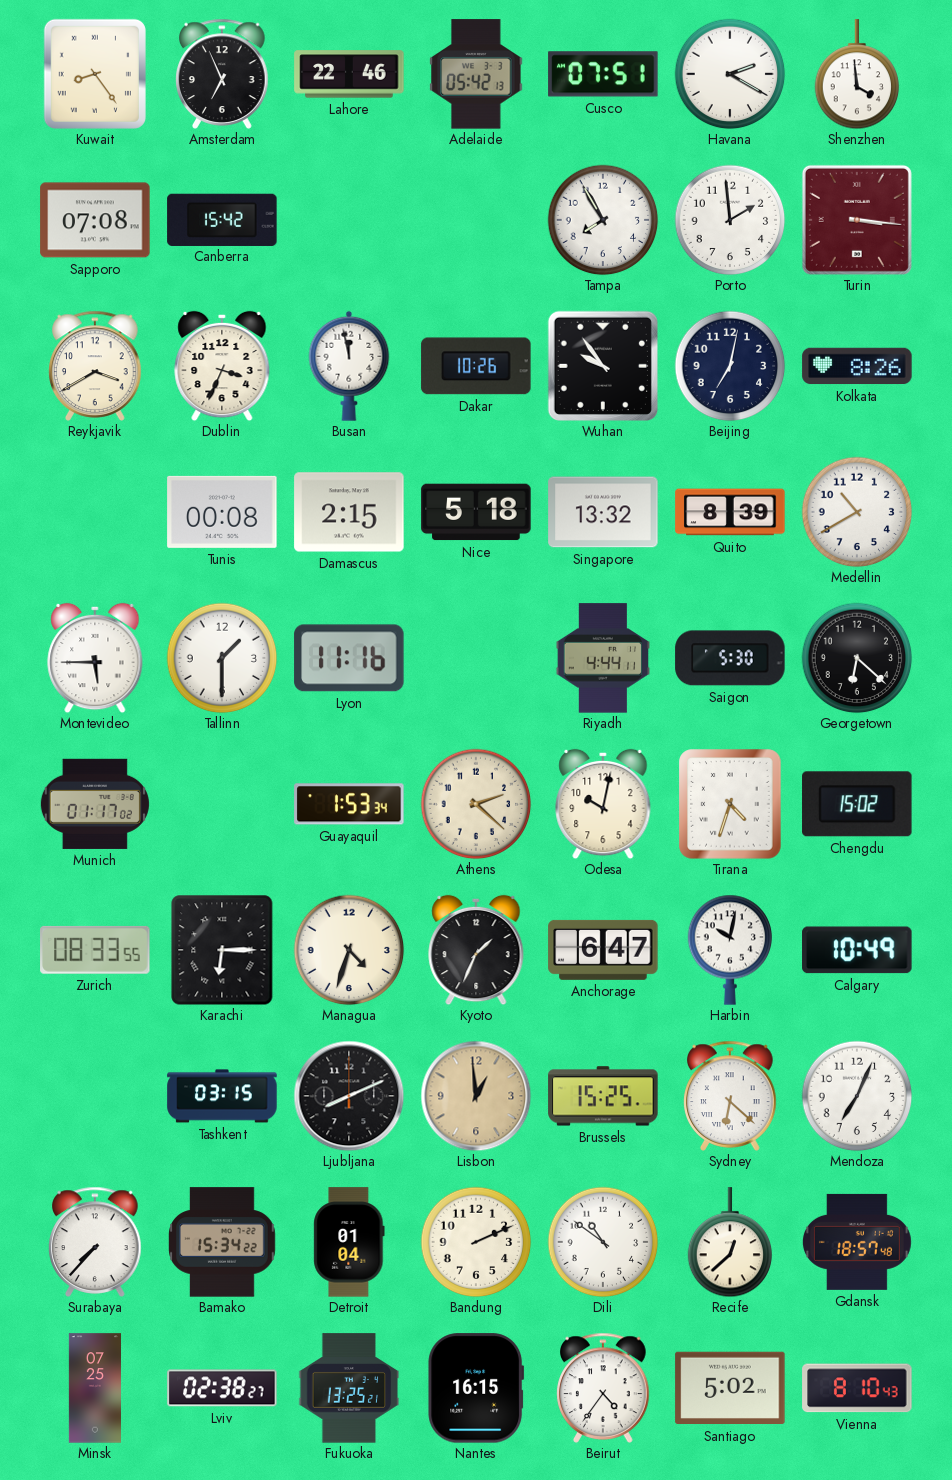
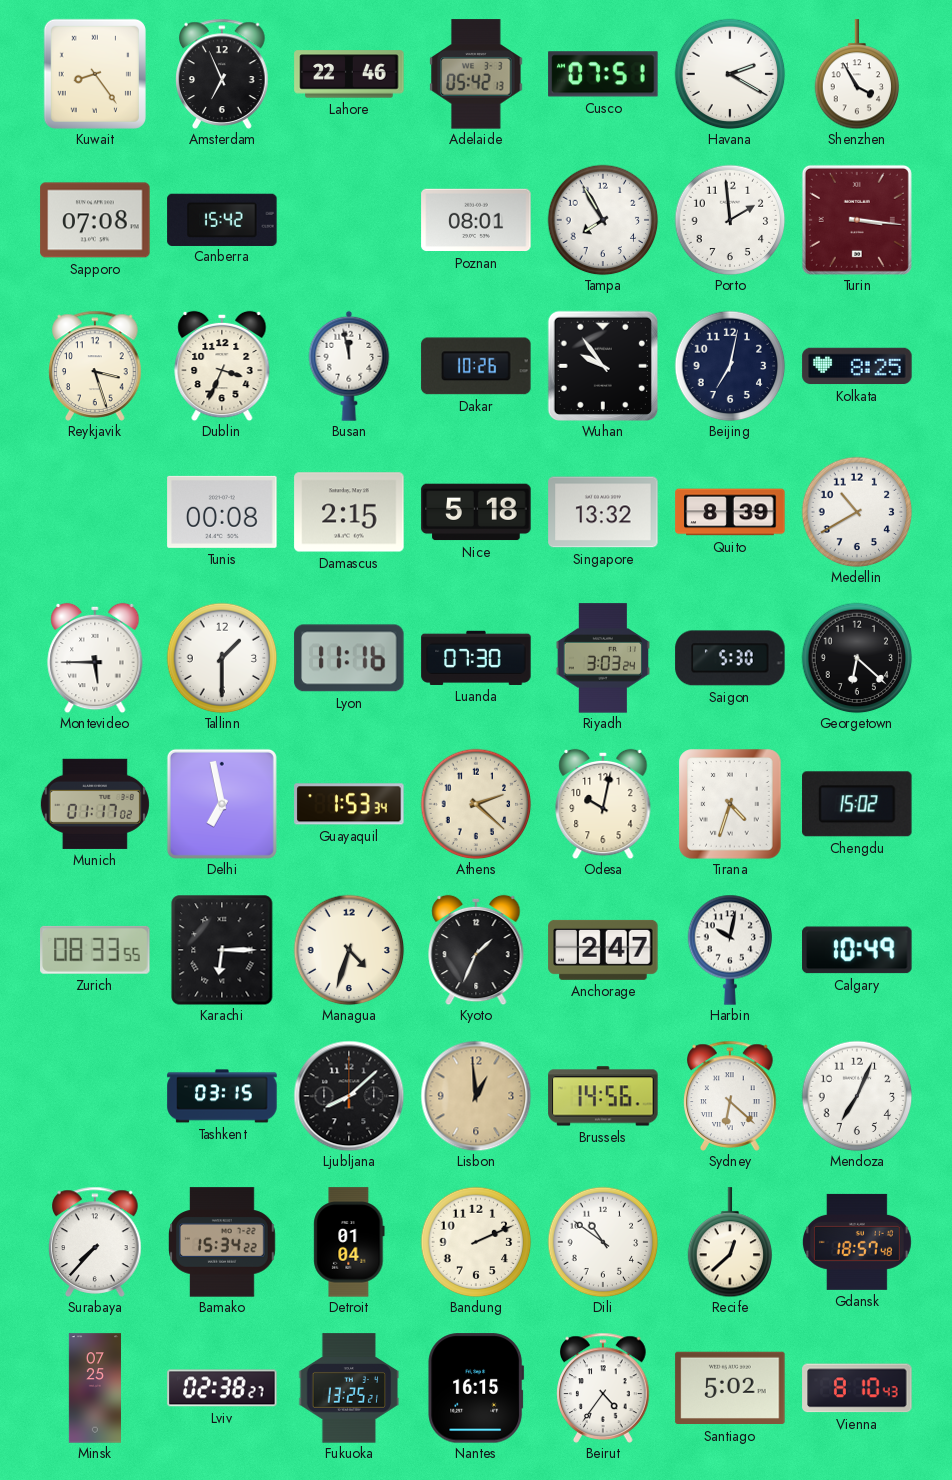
Shenzhen: 3:59 -> 3:55
Poznan: none -> 08:01
Reykjavik: 3:40 -> 3:27
Kolkata: 8:26 -> 8:25
Luanda: none -> 07:30
Riyadh: 4:44 -> 3:03
Delhi: none -> 6:58
Anchorage: 6:47 -> 2:47
Ljubljana: 8:11 -> 8:08
Brussels: 15:25 -> 14:56
